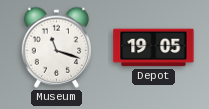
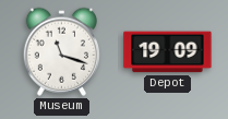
Depot: 19:05 -> 19:09
